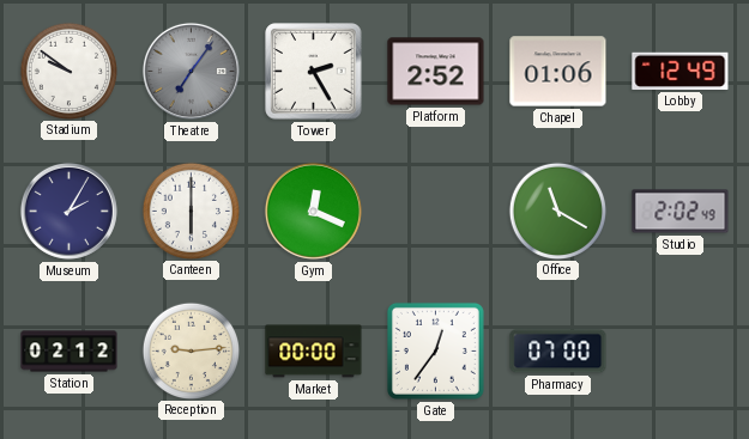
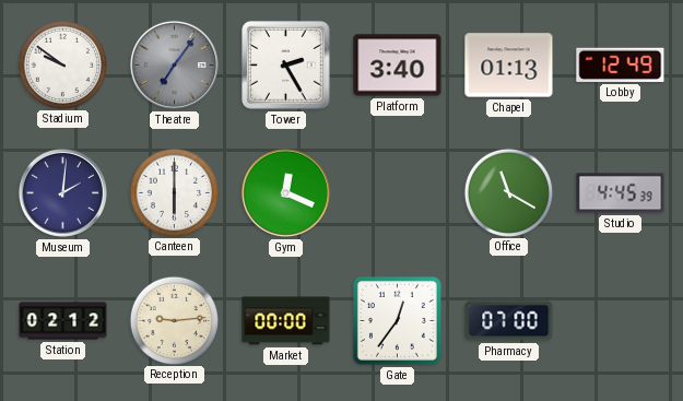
Platform: 2:52 -> 3:40
Chapel: 01:06 -> 01:13
Museum: 2:05 -> 2:01
Studio: 2:02 -> 4:45
